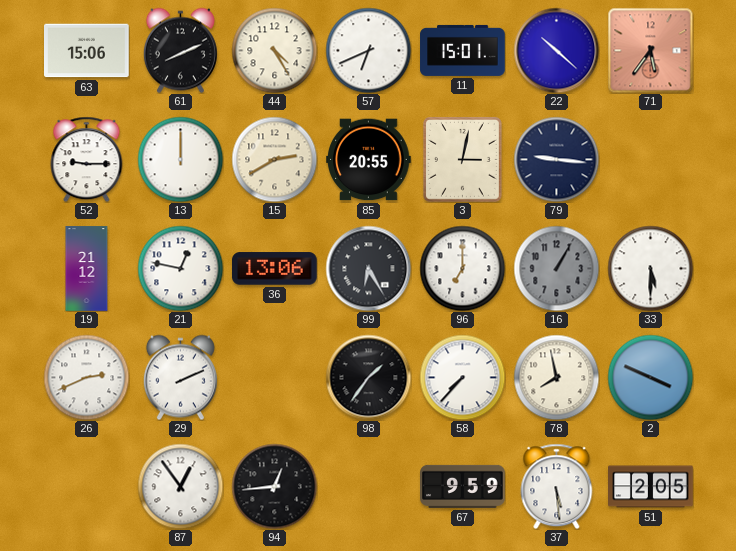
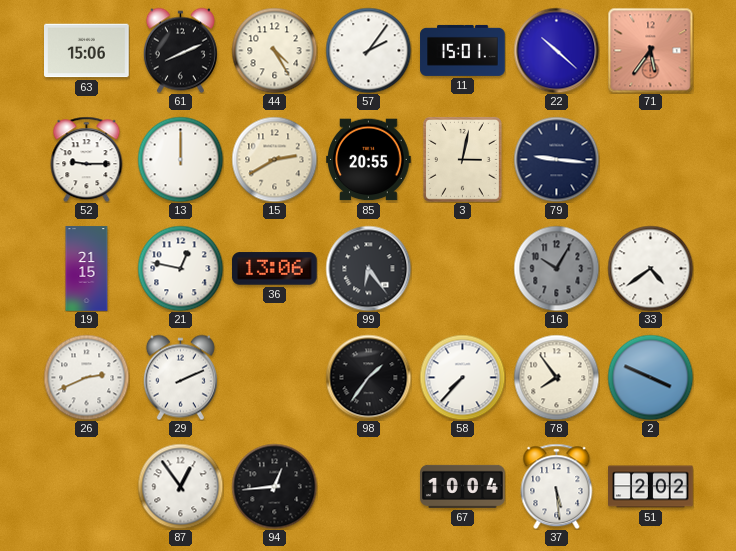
57: 6:41 -> 2:06
19: 21:12 -> 21:15
99: 6:25 -> 6:24
96: 7:00 -> none
16: 1:05 -> 10:05
33: 5:30 -> 4:39
78: 7:58 -> 7:54
67: 9:59 -> 10:04
51: 2:05 -> 2:02
